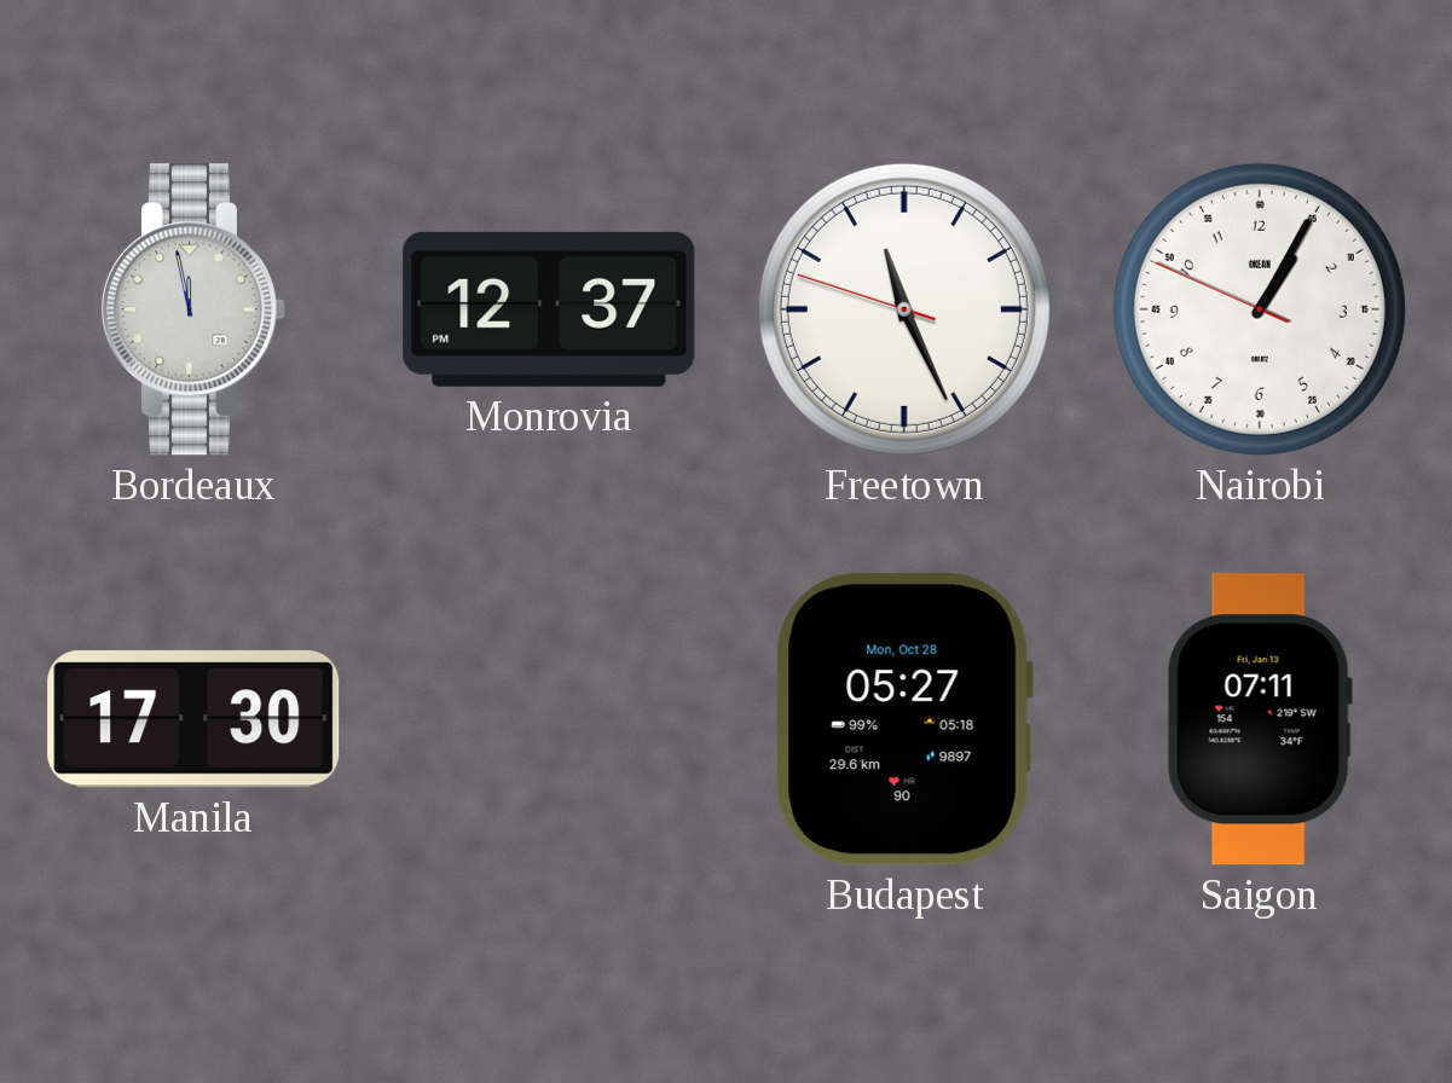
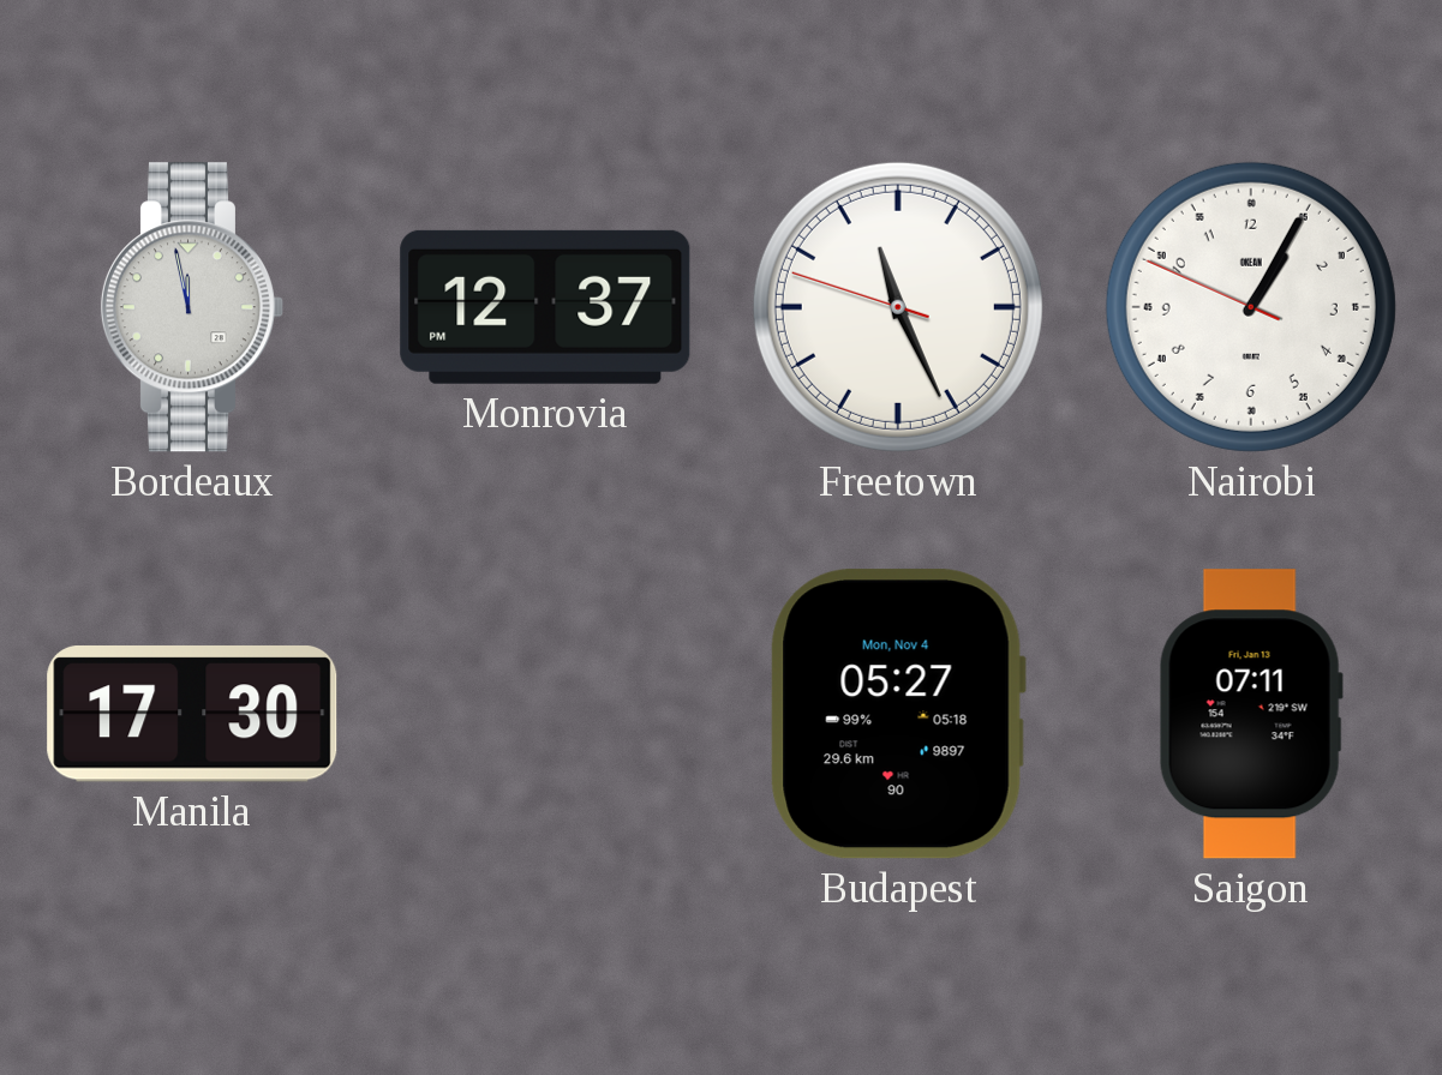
Budapest date: Mon, Oct 28 -> Mon, Nov 4
